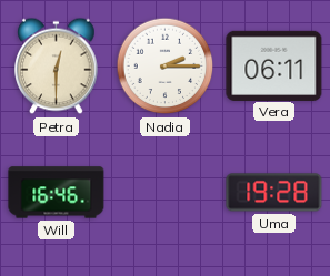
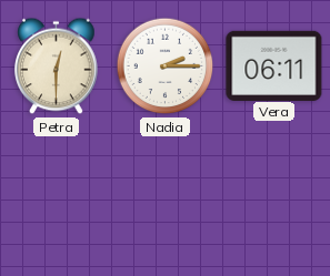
Will: 16:46 -> none
Uma: 19:28 -> none
